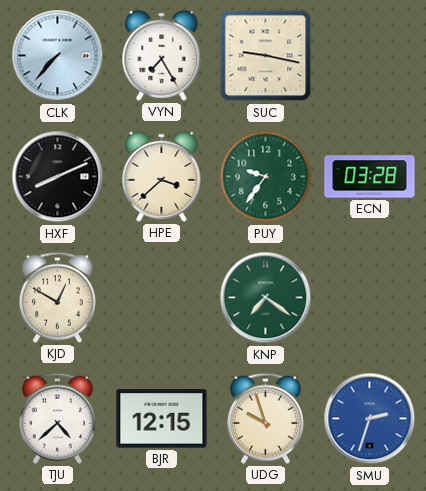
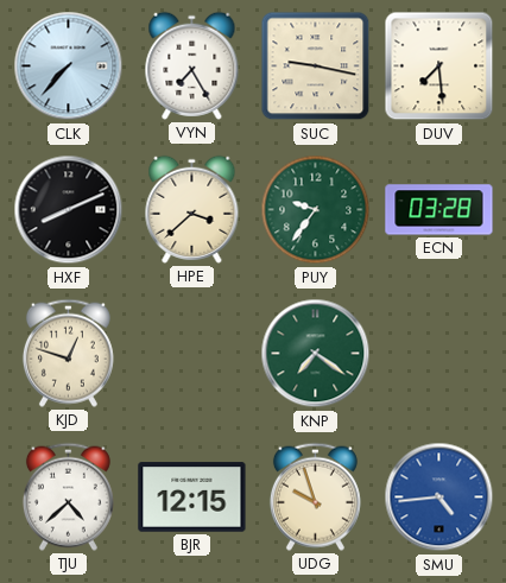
DUV: none -> 7:29
KJD: 12:50 -> 12:48
SMU: 2:33 -> 4:44
